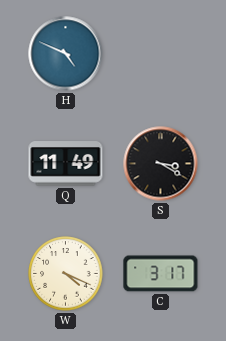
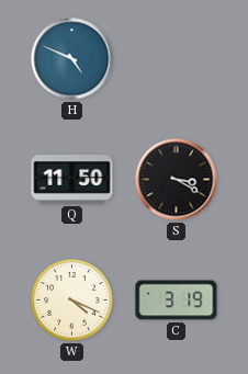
Q: 11:49 -> 11:50
C: 3:17 -> 3:19
